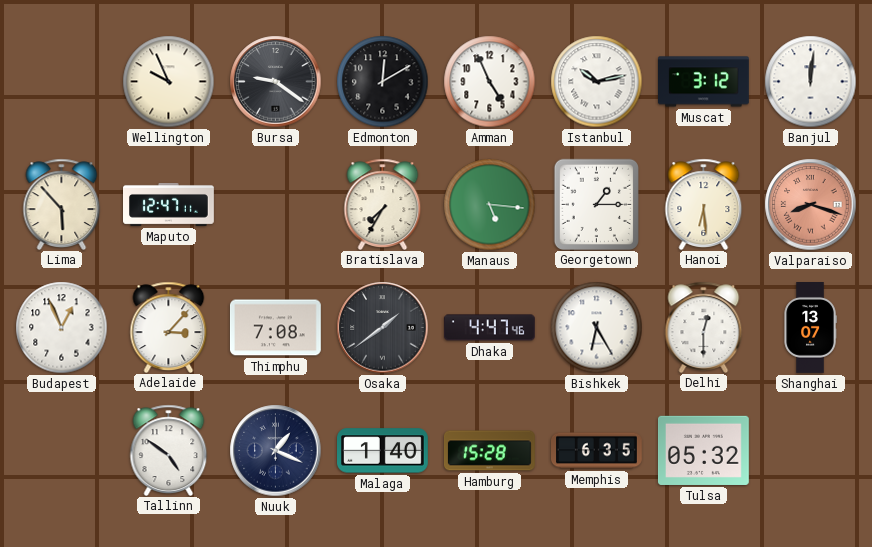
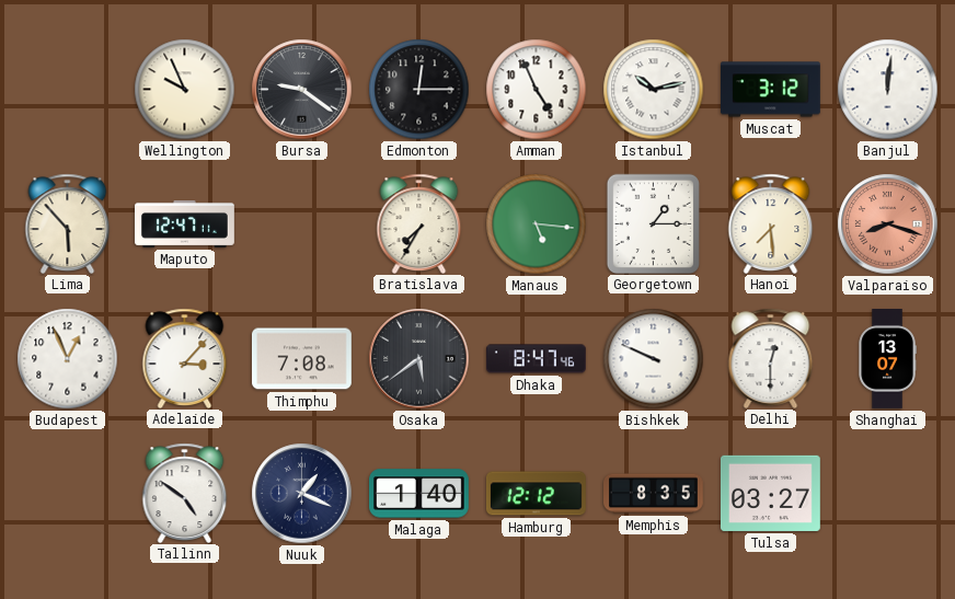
Edmonton: 12:10 -> 12:15
Hanoi: 6:29 -> 7:29
Osaka: 1:39 -> 5:39
Dhaka: 4:47 -> 8:47
Bishkek: 6:25 -> 9:49
Hamburg: 15:28 -> 12:12
Memphis: 6:35 -> 8:35
Tulsa: 05:32 -> 03:27
